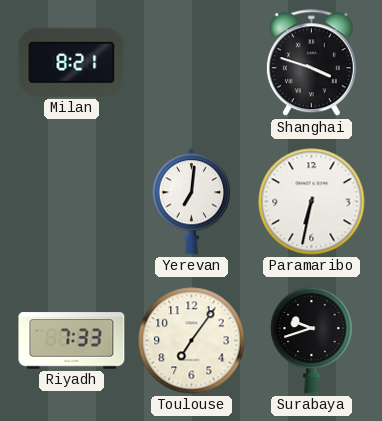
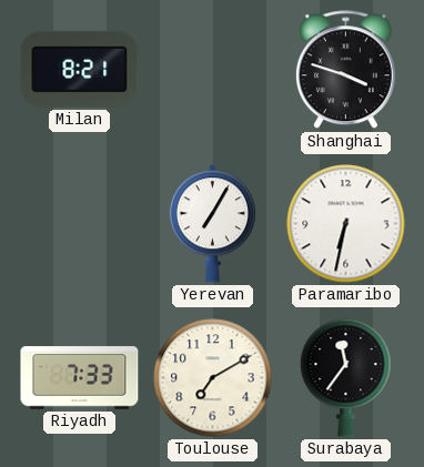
Yerevan: 7:01 -> 7:05
Toulouse: 7:06 -> 7:10
Surabaya: 9:42 -> 11:36
